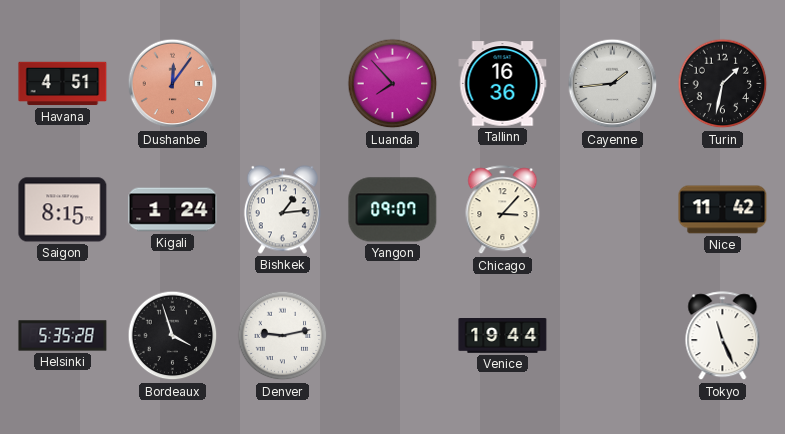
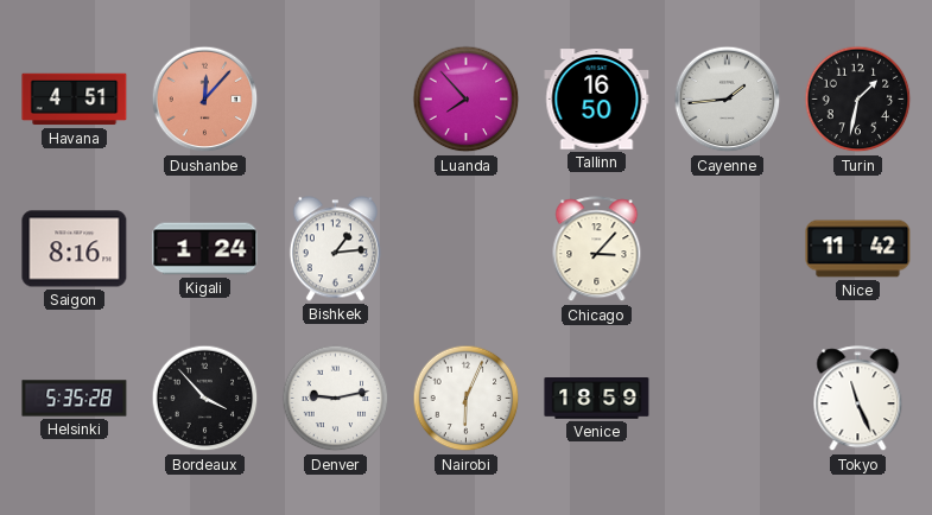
Dushanbe: 12:06 -> 12:07
Tallinn: 16:36 -> 16:50
Saigon: 8:15 -> 8:16
Yangon: 09:07 -> none
Bordeaux: 3:57 -> 3:53
Nairobi: none -> 6:04
Venice: 19:44 -> 18:59
